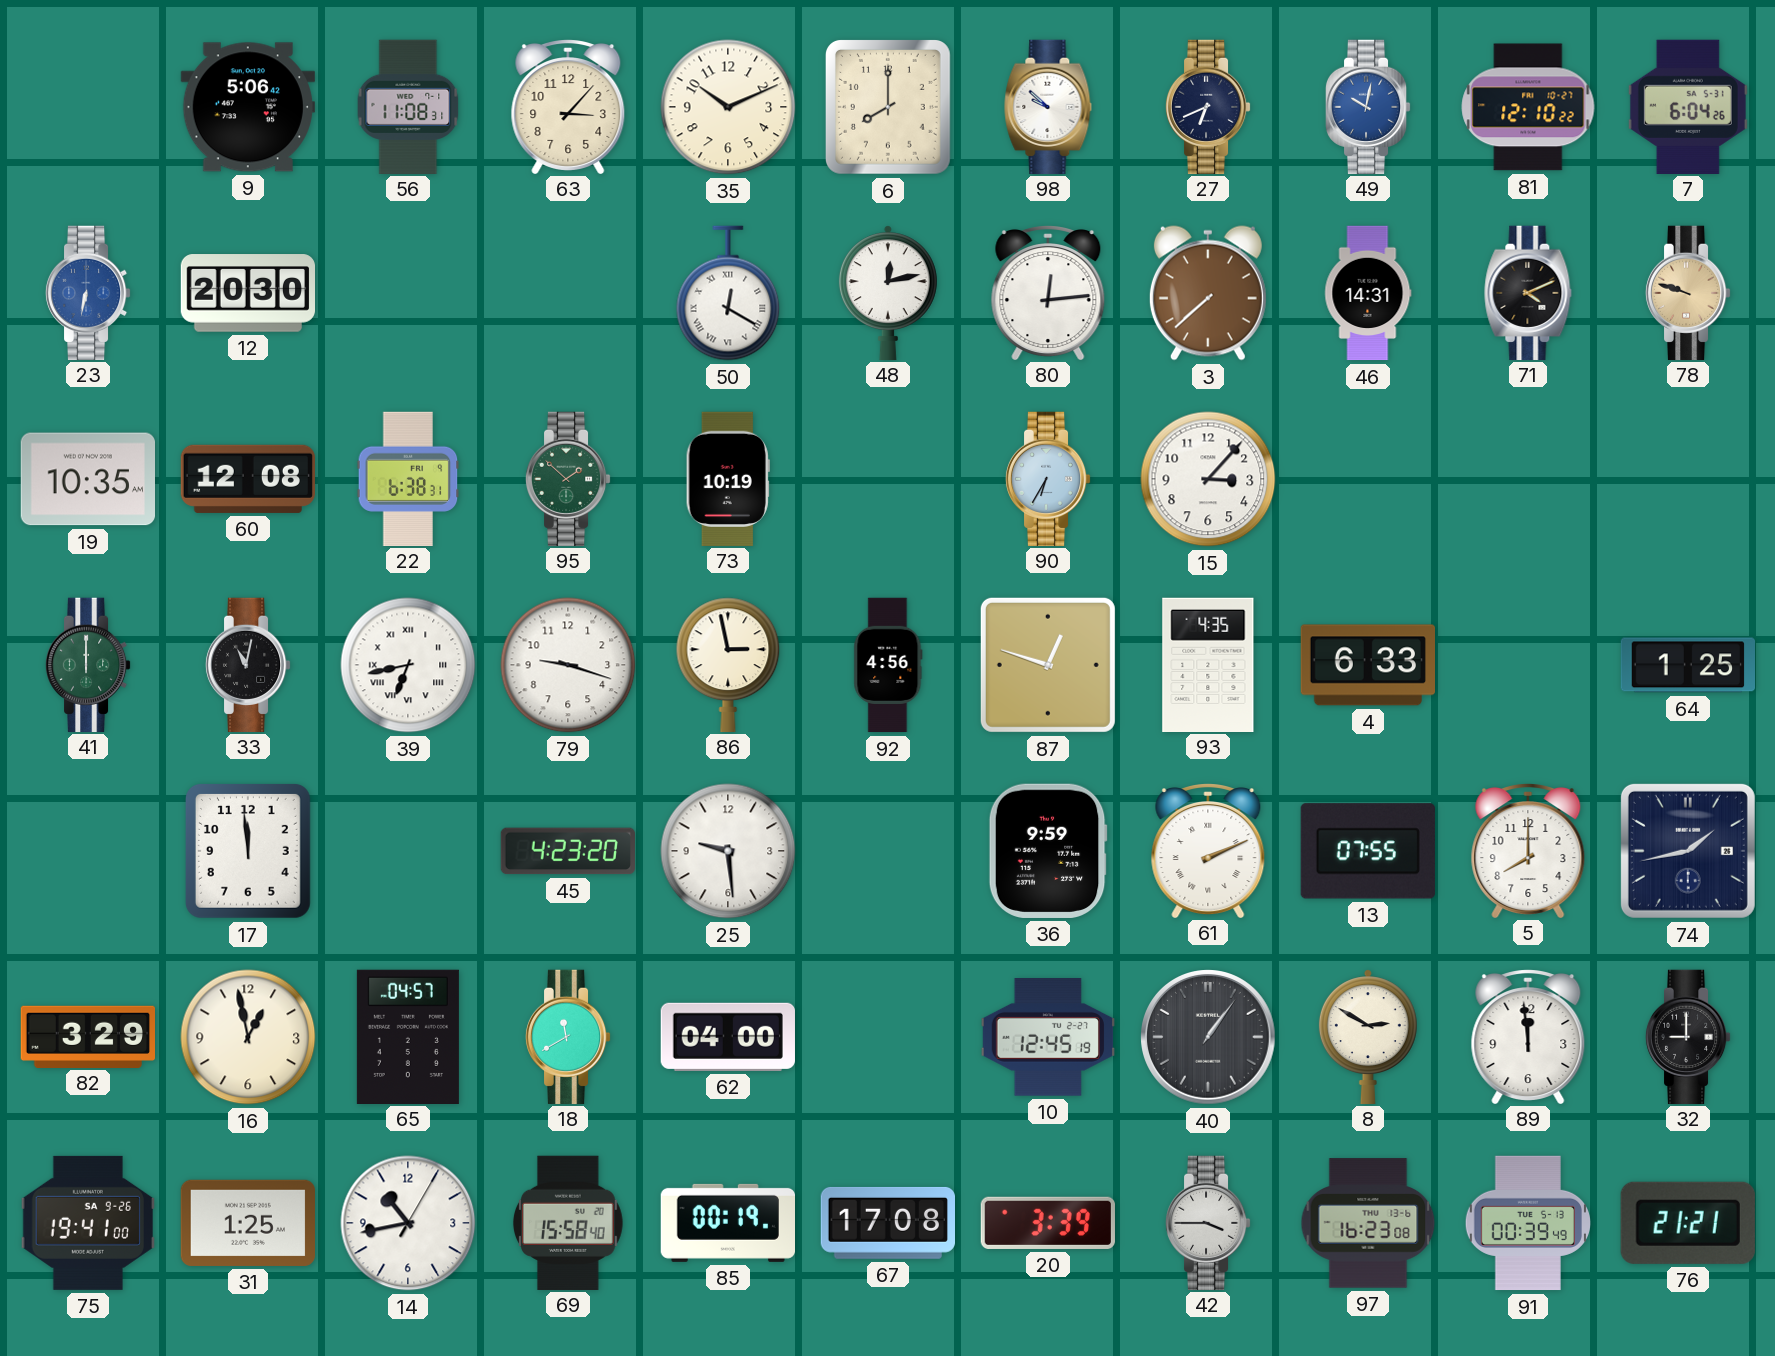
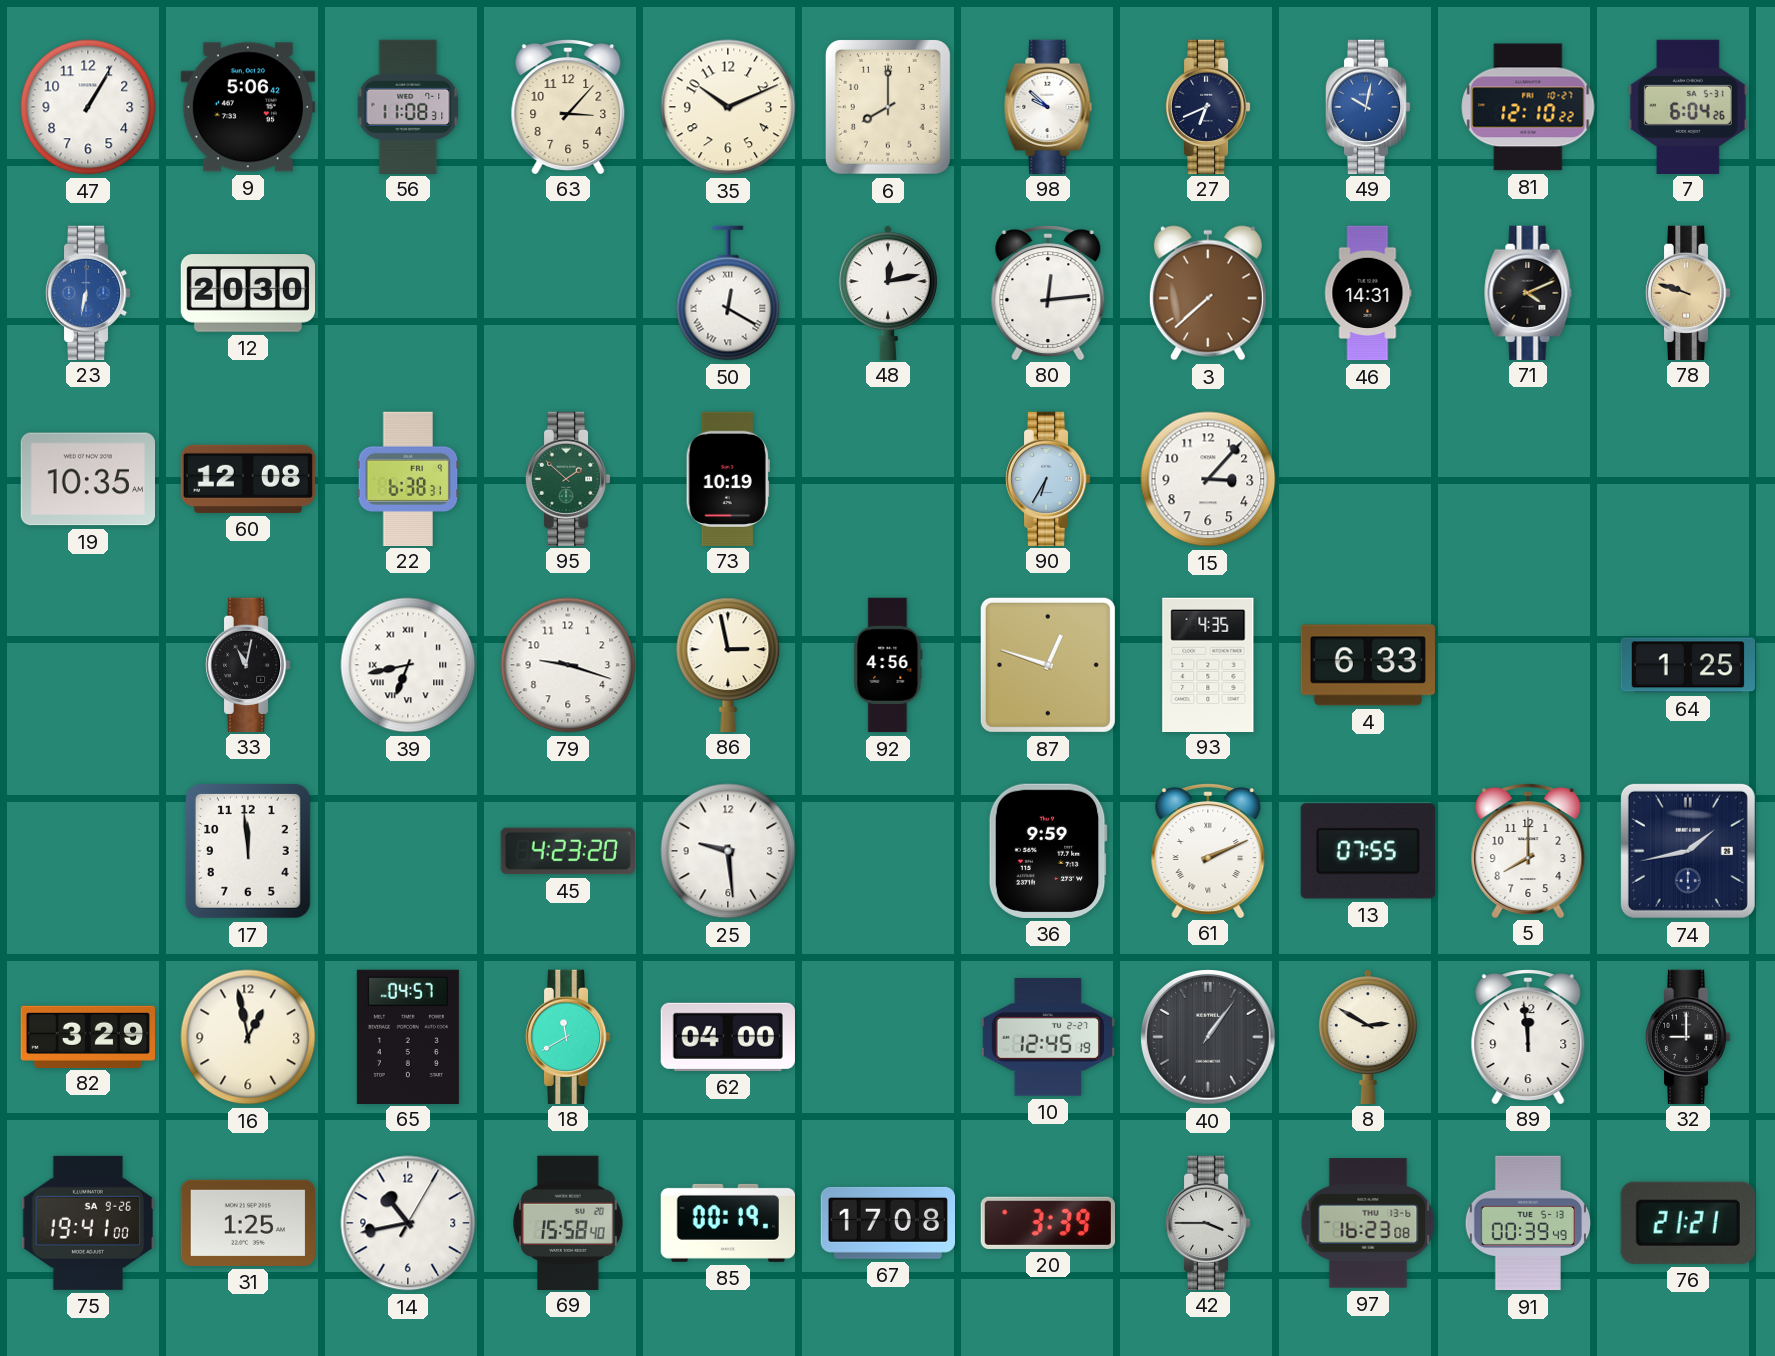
47: none -> 1:05
41: 12:00 -> none
